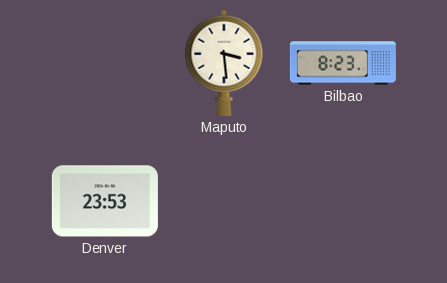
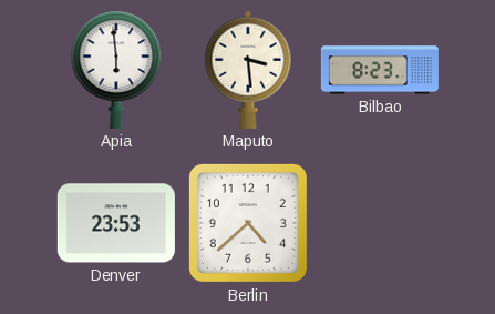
Apia: none -> 5:59
Berlin: none -> 4:38
